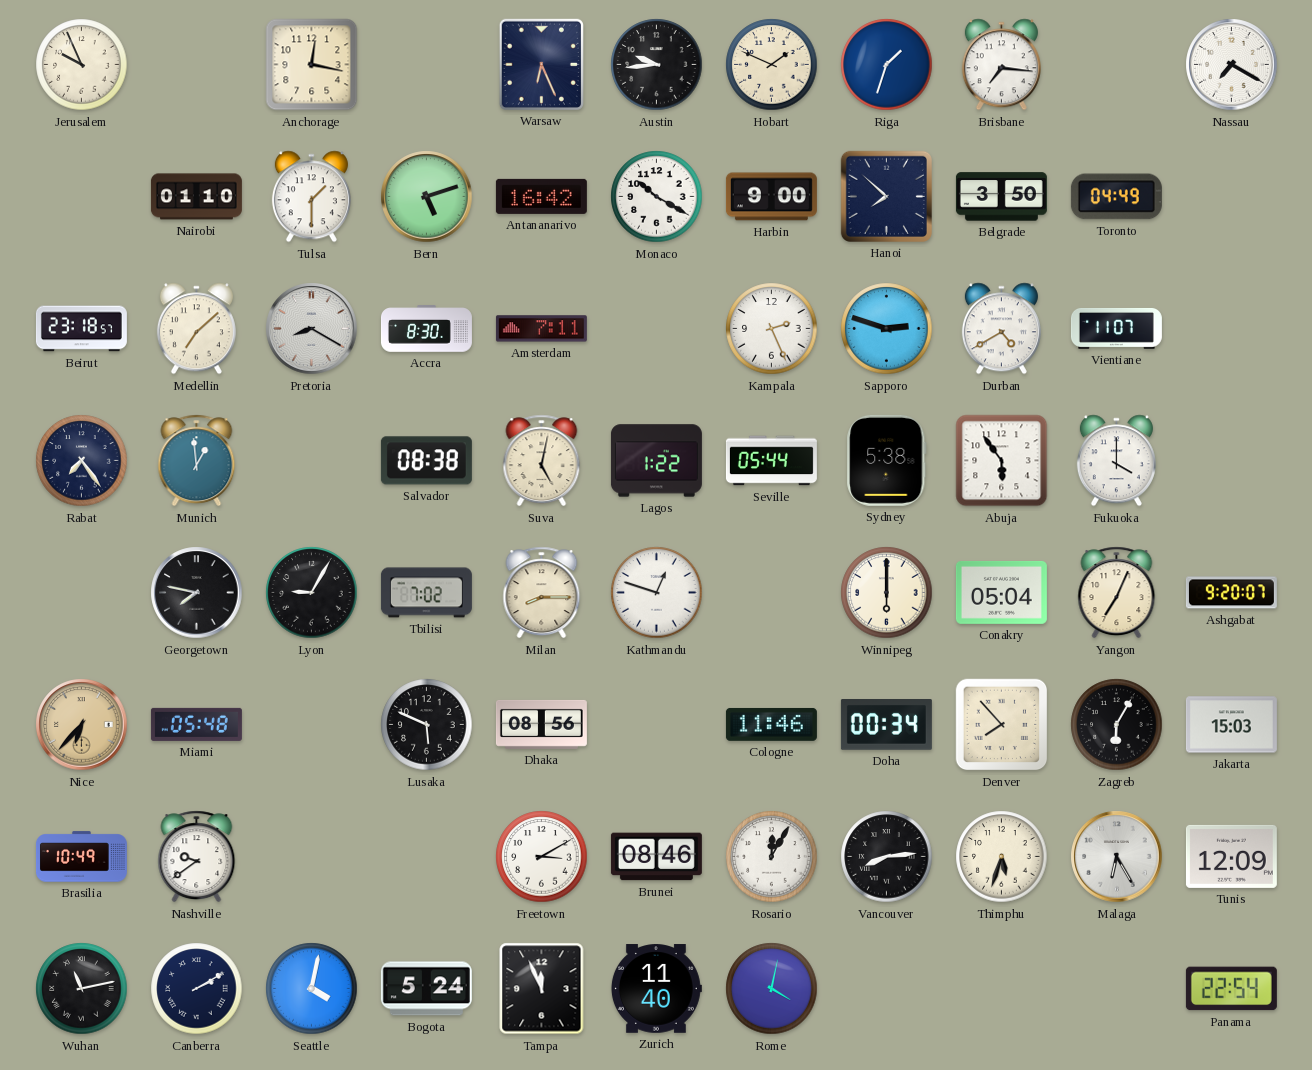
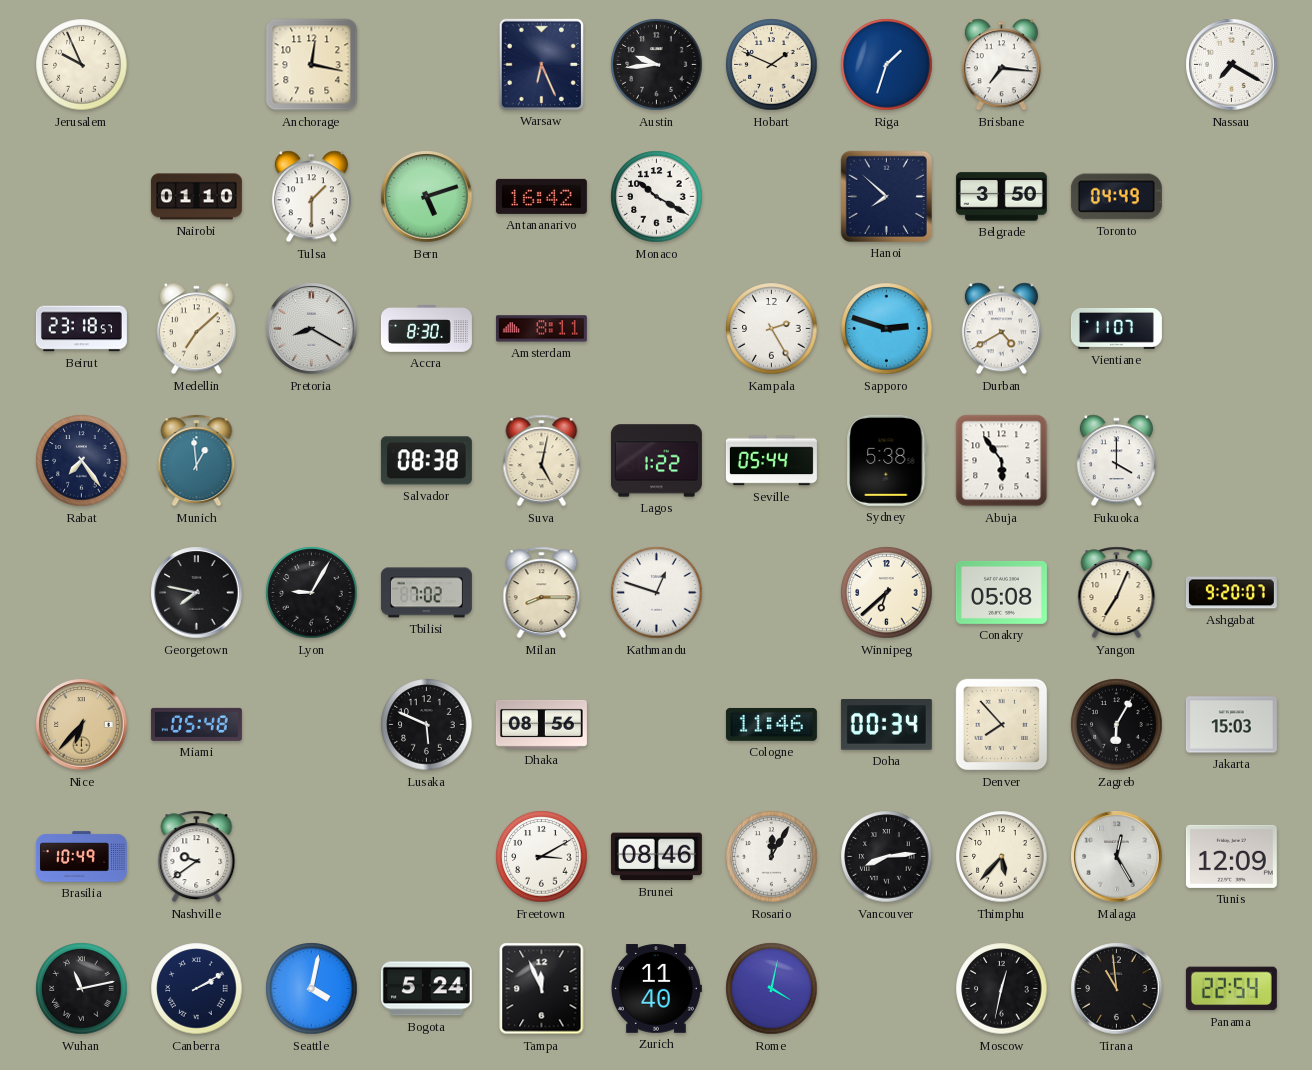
Harbin: 9:00 -> none
Amsterdam: 7:11 -> 8:11
Kampala: 2:26 -> 2:25
Winnipeg: 6:00 -> 6:38
Conakry: 05:04 -> 05:08
Thimphu: 5:33 -> 5:37
Malaga: 6:25 -> 12:25
Moscow: none -> 12:32
Tirana: none -> 10:59
